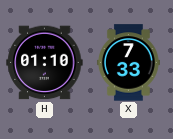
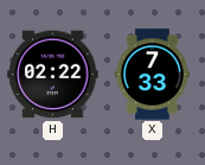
H: 01:10 -> 02:22
